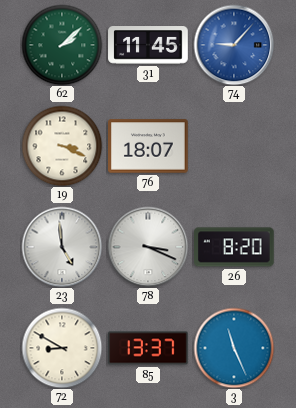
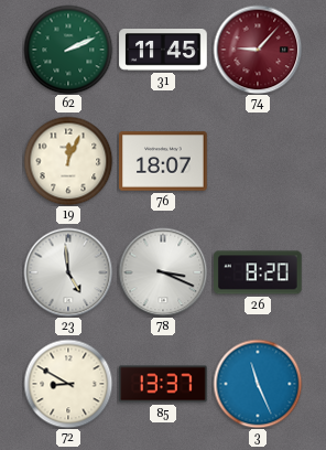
62: 2:08 -> 2:11
74 dial: blue -> burgundy
19: 3:19 -> 12:04
